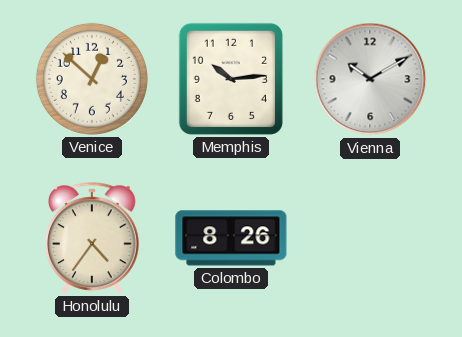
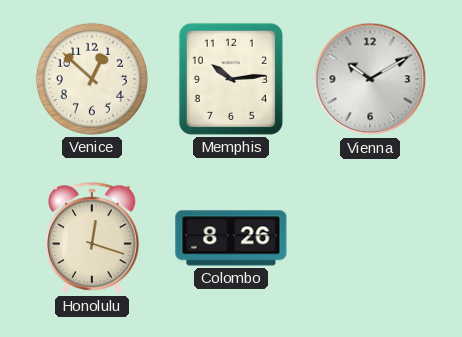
Honolulu: 4:36 -> 12:18
